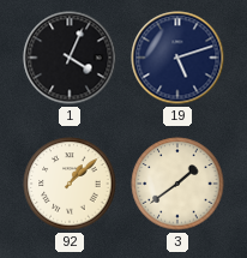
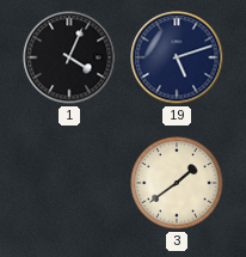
92: 1:08 -> none
